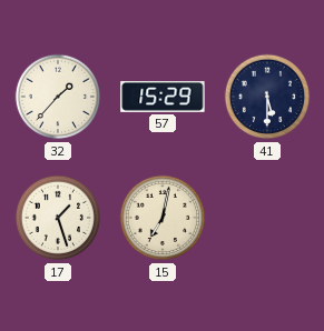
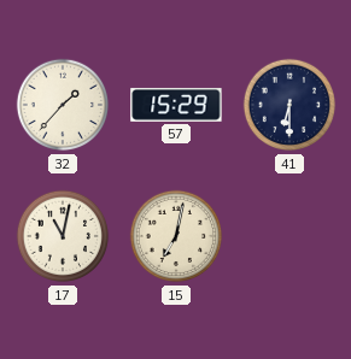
41: 5:30 -> 6:30
17: 1:27 -> 11:02
